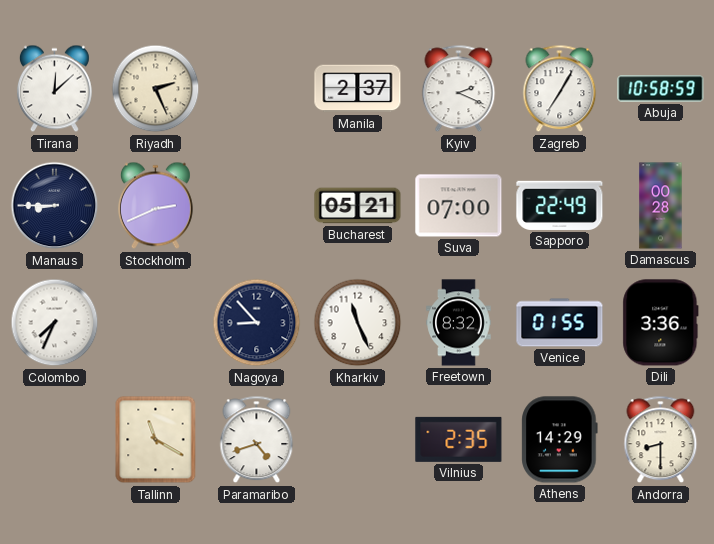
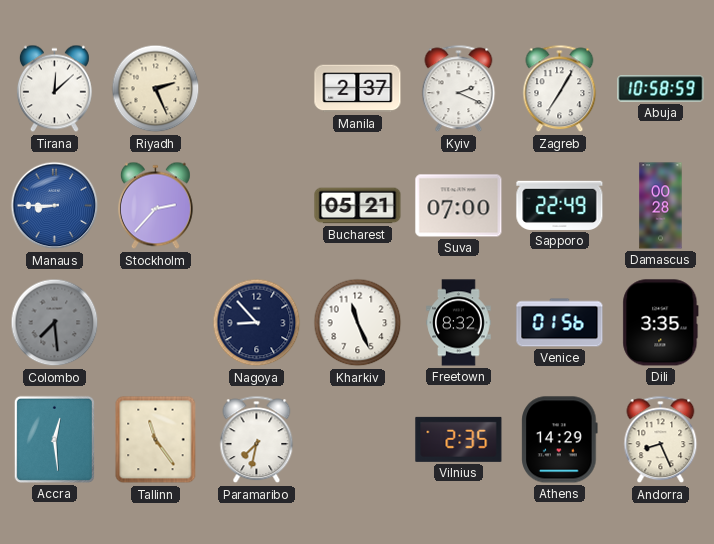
Manaus dial: navy -> blue
Stockholm: 2:41 -> 2:37
Colombo: 7:34 -> 7:29
Colombo dial: white -> grey
Venice: 01:55 -> 01:56
Dili: 3:36 -> 3:35
Accra: none -> 12:29
Tallinn: 11:20 -> 11:24
Paramaribo: 4:42 -> 7:32
Andorra: 8:30 -> 8:26
